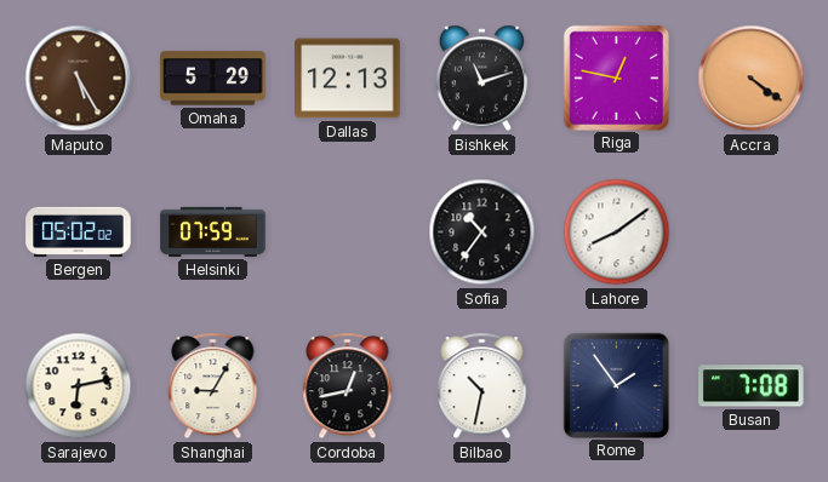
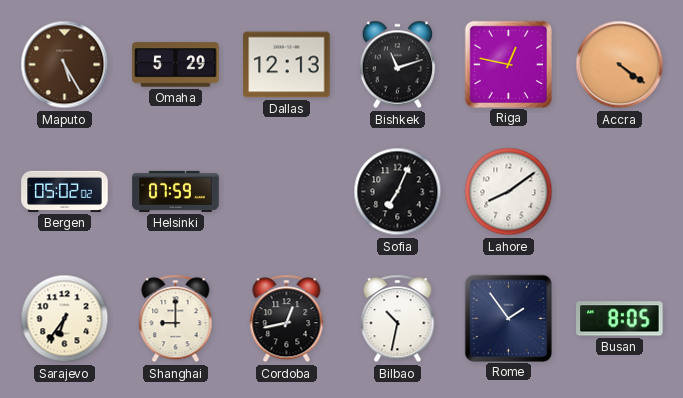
Sofia: 10:36 -> 7:04
Sarajevo: 6:13 -> 6:36
Shanghai: 9:05 -> 9:00
Busan: 7:08 -> 8:05
